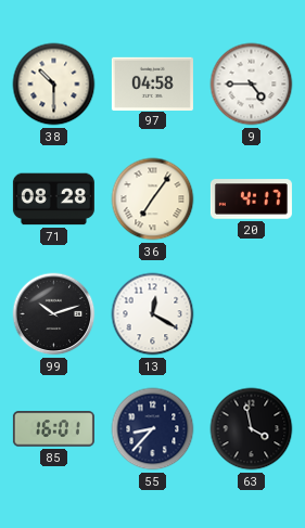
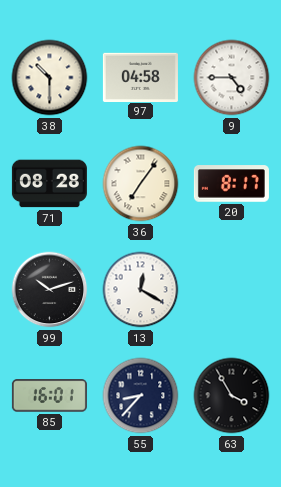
20: 4:17 -> 8:17
63: 3:58 -> 3:55
